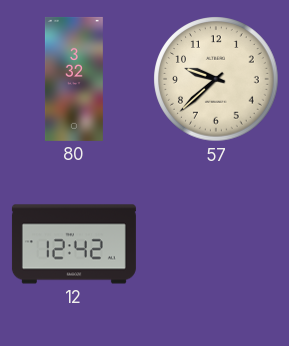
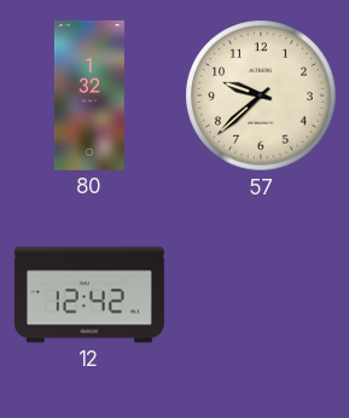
80: 3:32 -> 1:32
